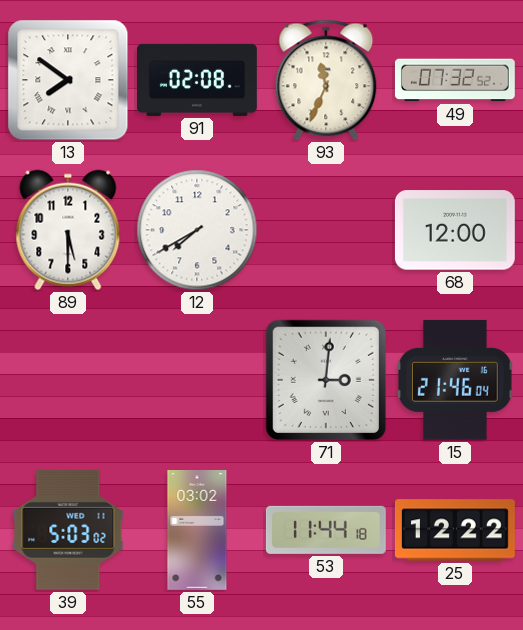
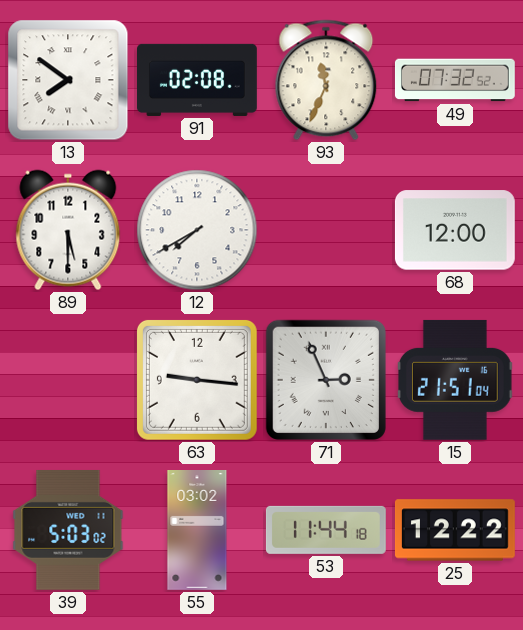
63: none -> 9:16
71: 3:01 -> 2:56
15: 21:46 -> 21:51
